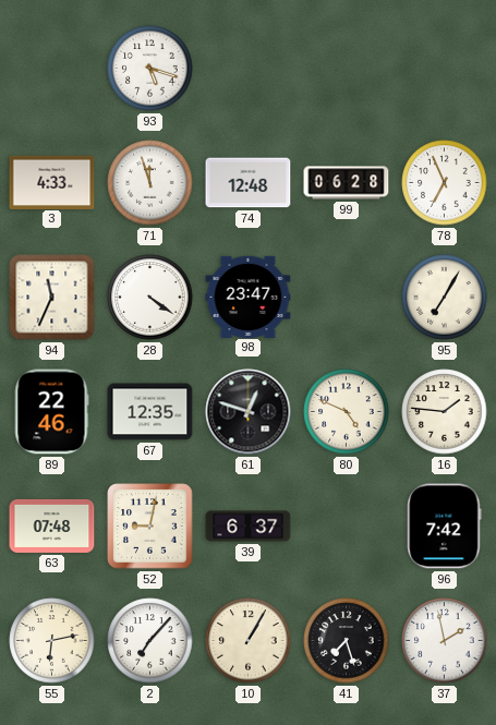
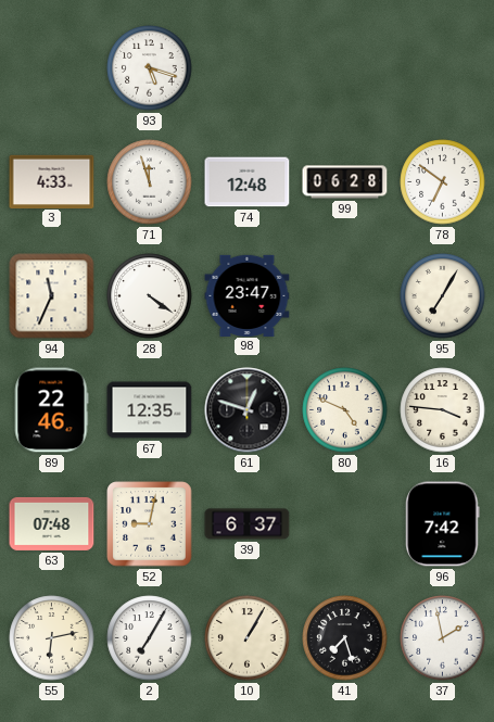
78: 6:56 -> 6:51
16: 1:46 -> 3:46
2: 7:07 -> 7:05
